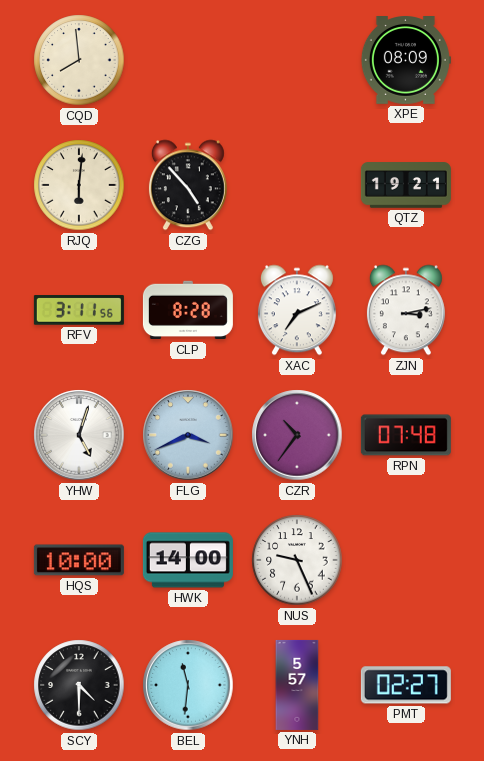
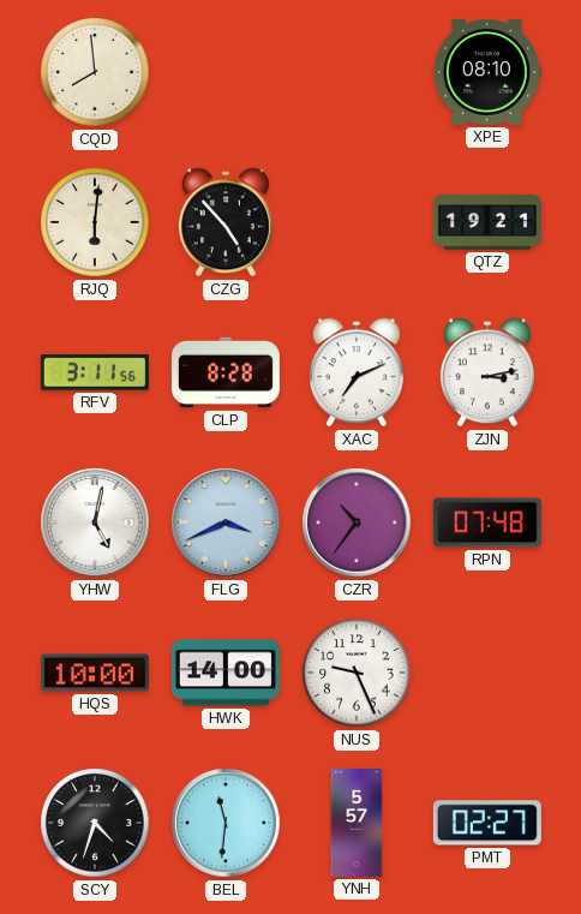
XPE: 08:09 -> 08:10
YHW: 5:03 -> 5:02
SCY: 4:30 -> 4:33
